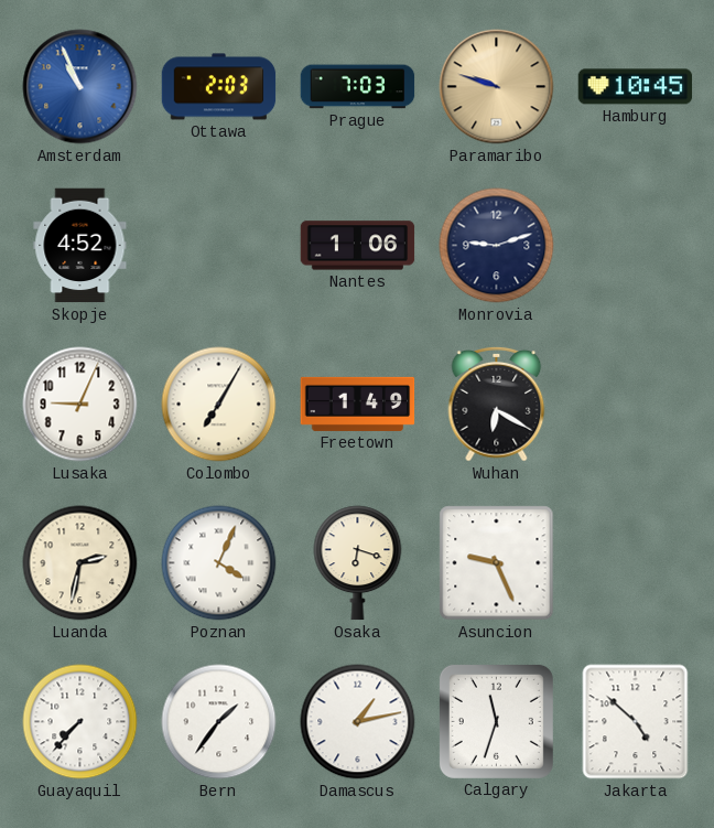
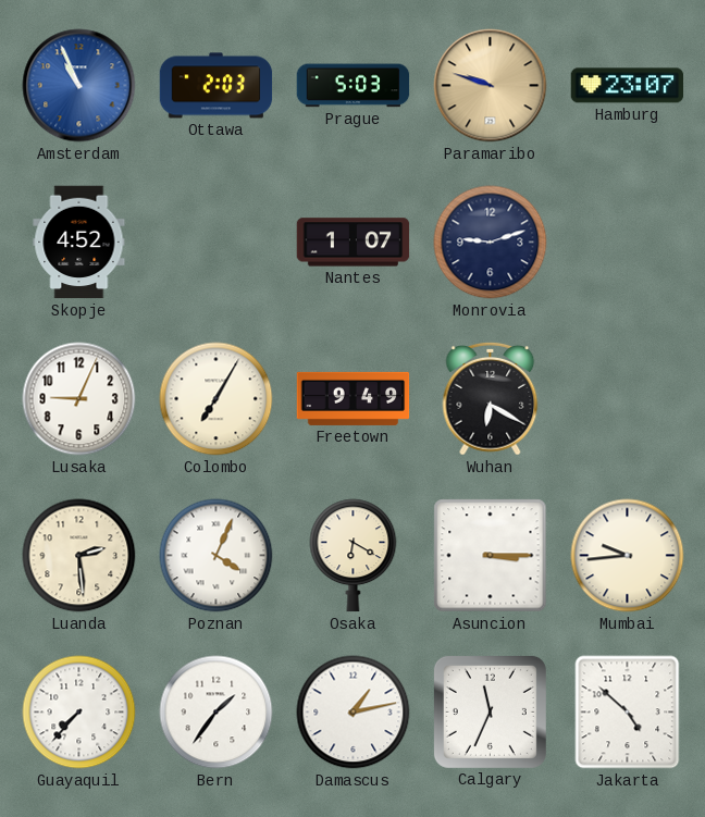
Prague: 7:03 -> 5:03
Hamburg: 10:45 -> 23:07
Nantes: 1:06 -> 1:07
Freetown: 1:49 -> 9:49
Luanda: 2:32 -> 2:29
Osaka: 6:18 -> 6:20
Asuncion: 9:26 -> 3:15
Mumbai: none -> 9:44
Calgary: 11:33 -> 11:34
